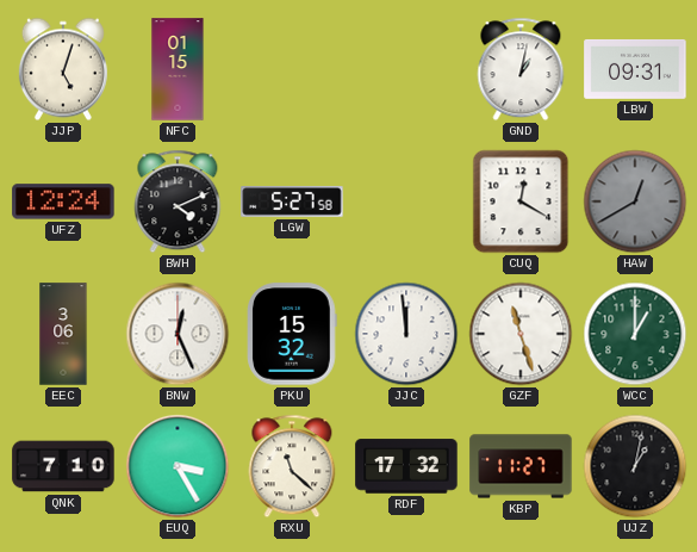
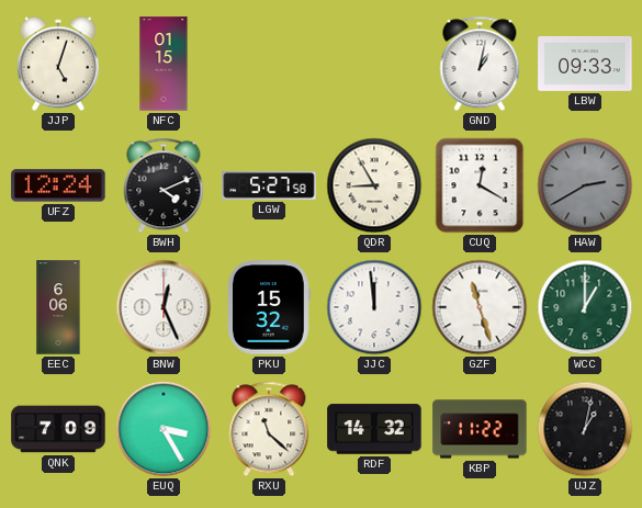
LBW: 09:31 -> 09:33
QDR: none -> 8:55
HAW: 12:40 -> 2:40
EEC: 3:06 -> 6:06
QNK: 7:10 -> 7:09
RDF: 17:32 -> 14:32
KBP: 11:27 -> 11:22
